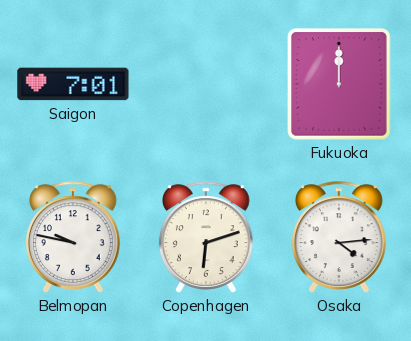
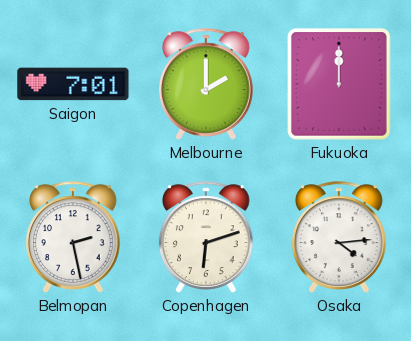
Melbourne: none -> 2:00
Belmopan: 9:47 -> 2:28
